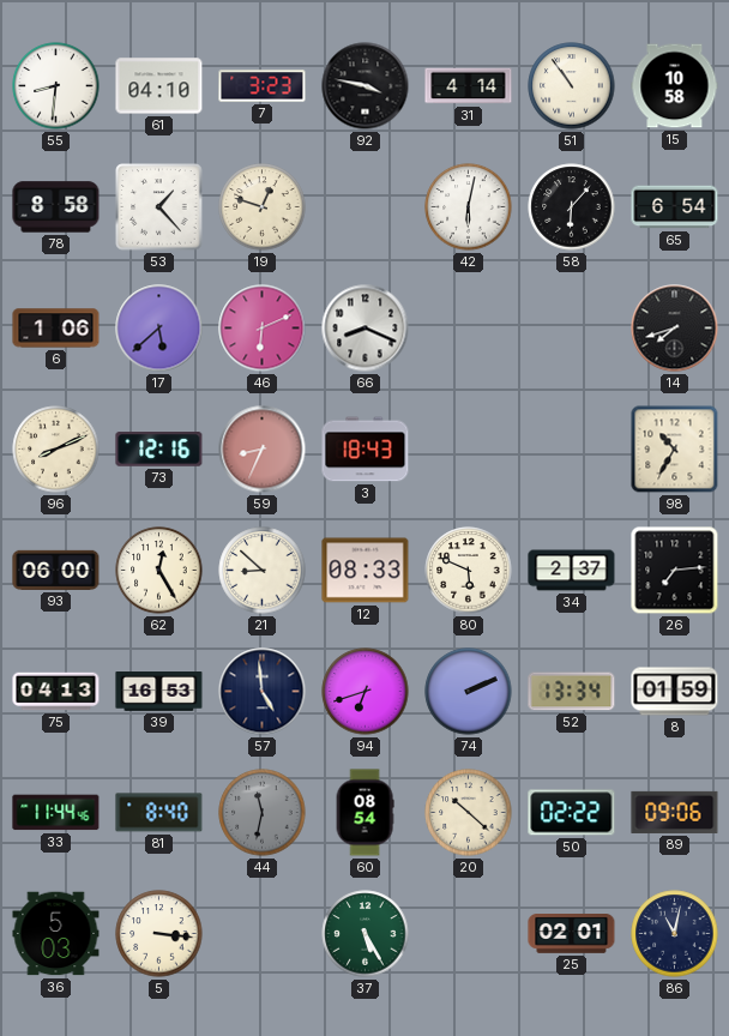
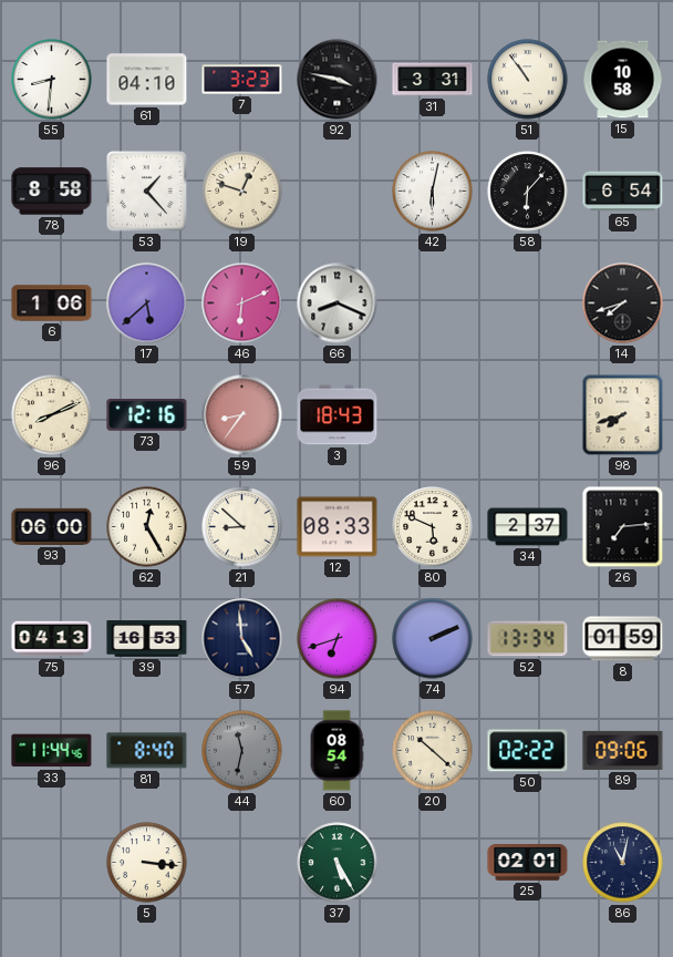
31: 4:14 -> 3:31
59: 8:34 -> 8:36
98: 10:35 -> 7:42
36: 5:03 -> none
